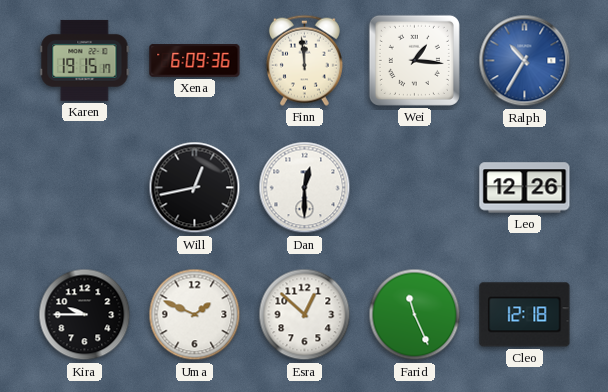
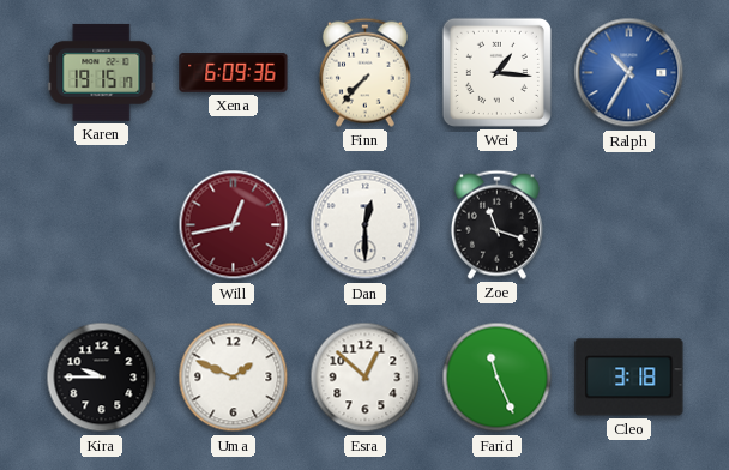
Finn: 11:59 -> 7:37
Will dial: black -> burgundy
Zoe: none -> 11:18
Leo: 12:26 -> none
Cleo: 12:18 -> 3:18
